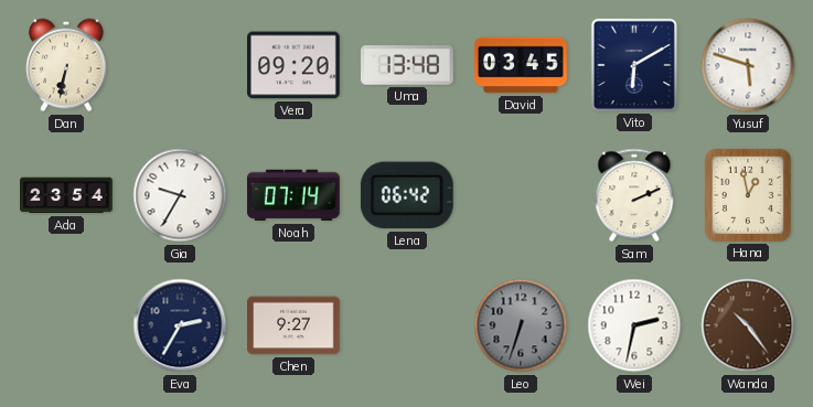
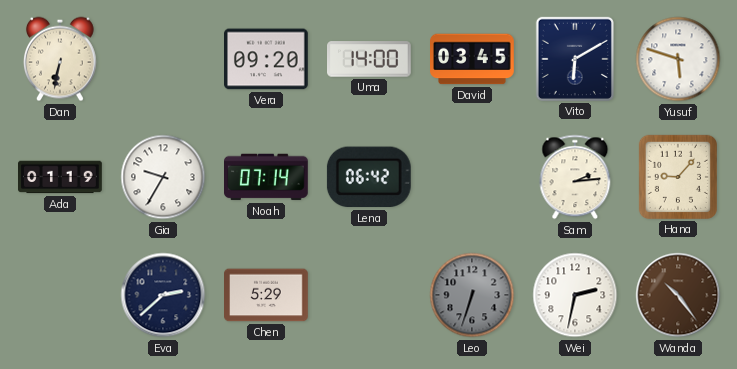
Uma: 13:48 -> 14:00
Ada: 23:54 -> 01:19
Sam: 2:11 -> 2:14
Hana: 12:58 -> 9:07
Eva: 2:35 -> 2:38
Chen: 9:27 -> 5:29
